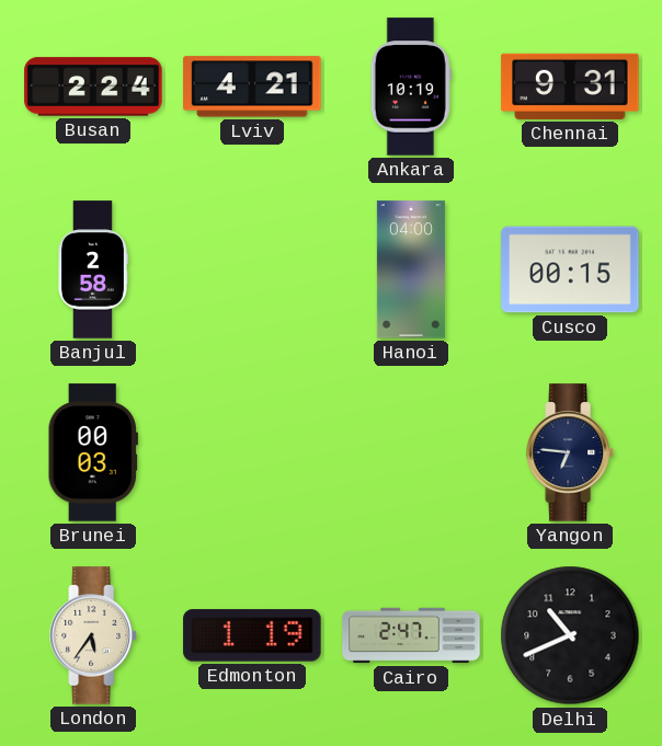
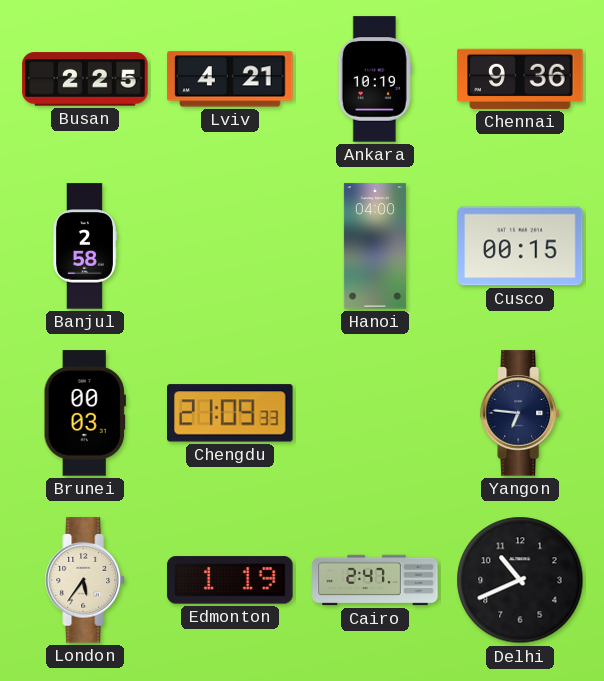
Busan: 2:24 -> 2:25
Chennai: 9:31 -> 9:36
Chengdu: none -> 21:09
